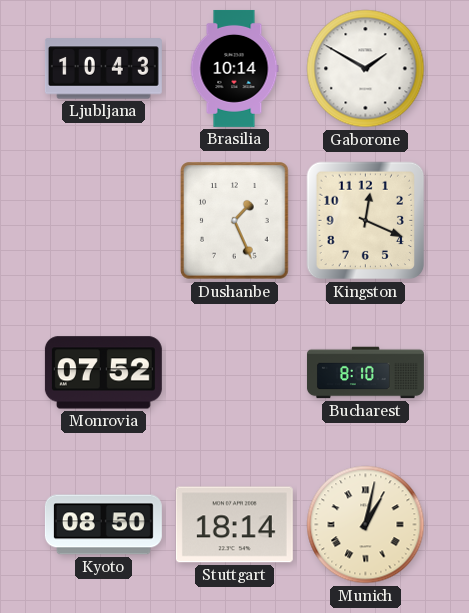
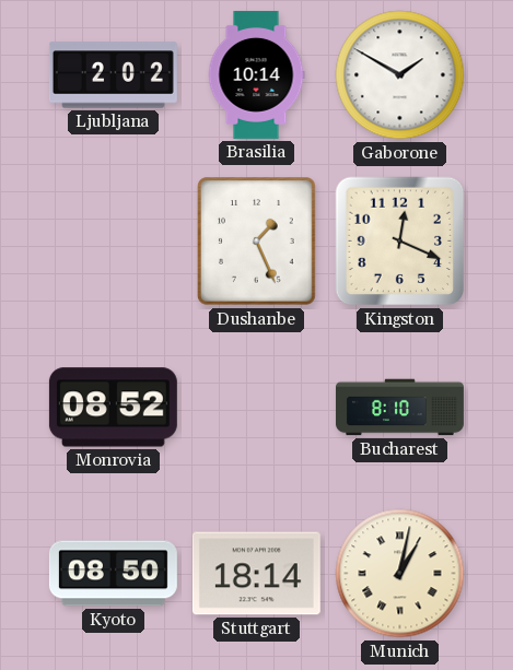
Ljubljana: 10:43 -> 2:02
Monrovia: 07:52 -> 08:52
